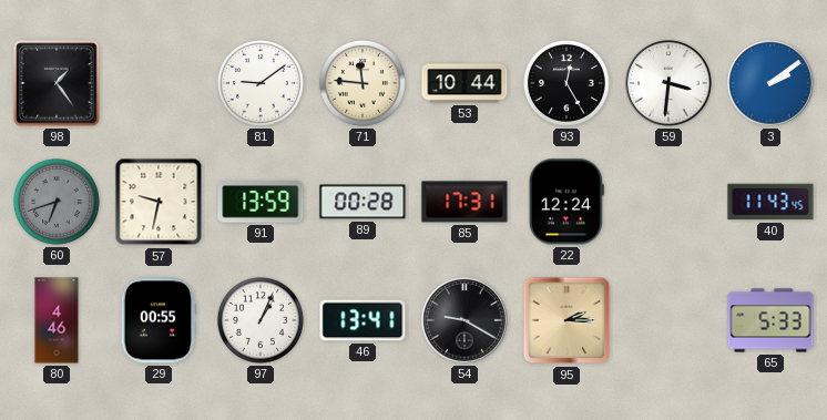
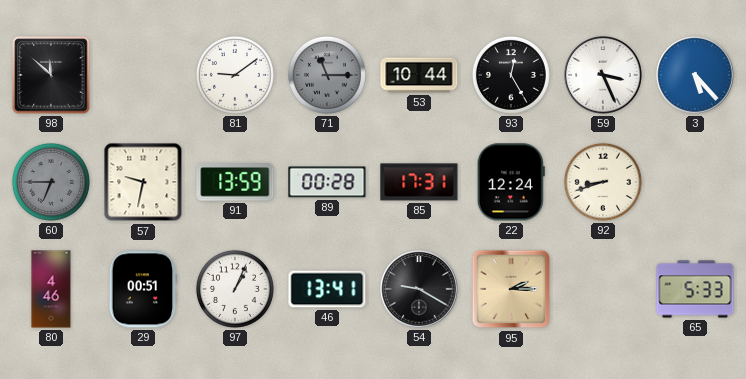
98: 1:24 -> 11:52
71: 11:46 -> 11:15
71 dial: cream -> grey
59: 3:31 -> 3:26
3: 2:09 -> 5:23
60: 6:42 -> 6:45
92: none -> 8:42
40: 11:43 -> none
29: 00:55 -> 00:51
